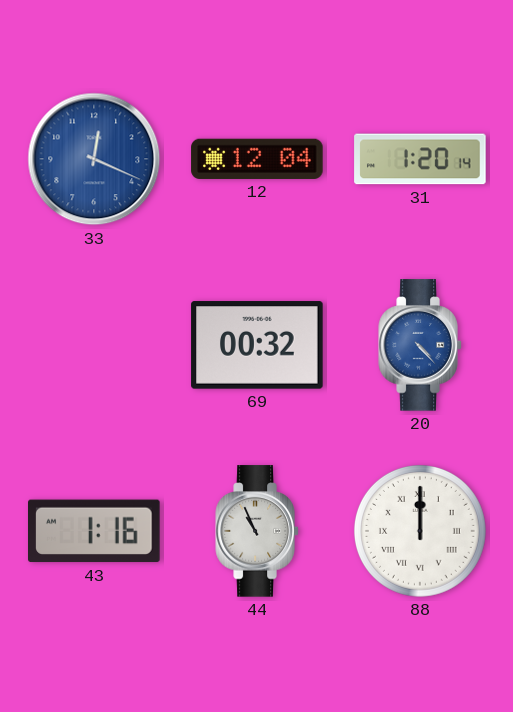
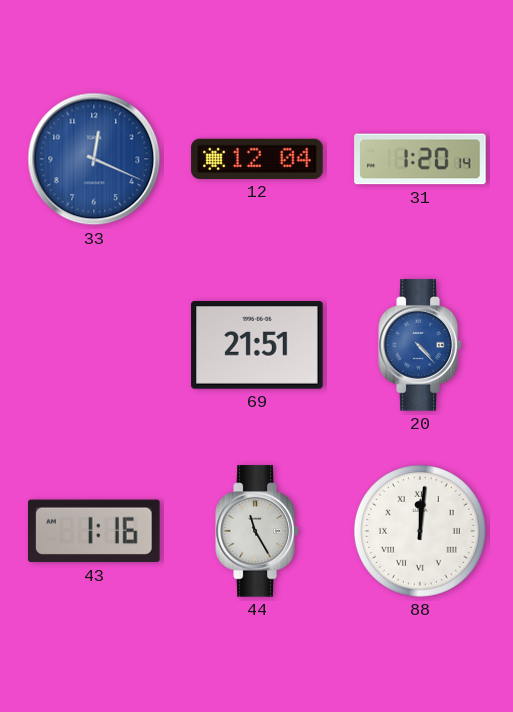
69: 00:32 -> 21:51
44: 10:56 -> 11:25
88: 12:00 -> 12:01
